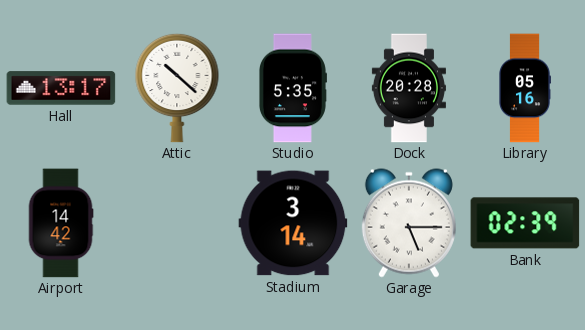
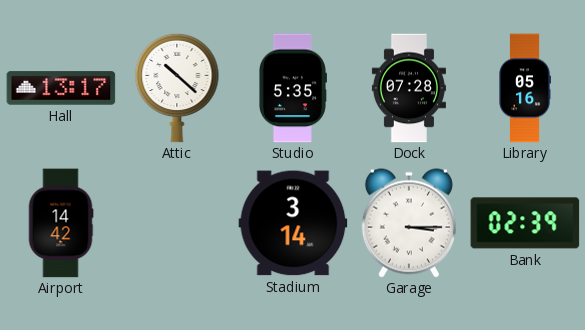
Dock: 20:28 -> 07:28
Garage: 5:15 -> 3:15
